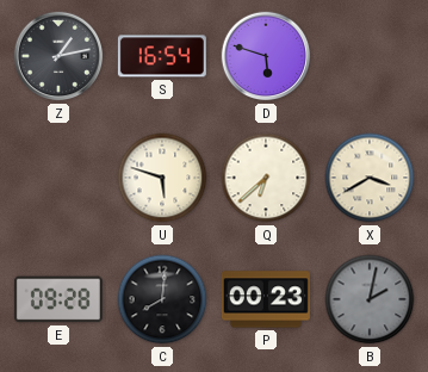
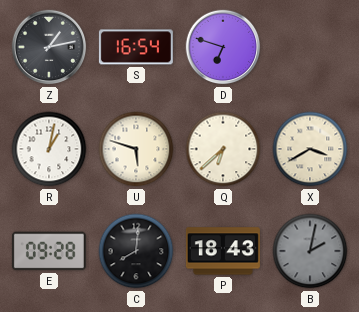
D: 5:48 -> 6:48
R: none -> 1:02
P: 00:23 -> 18:43
